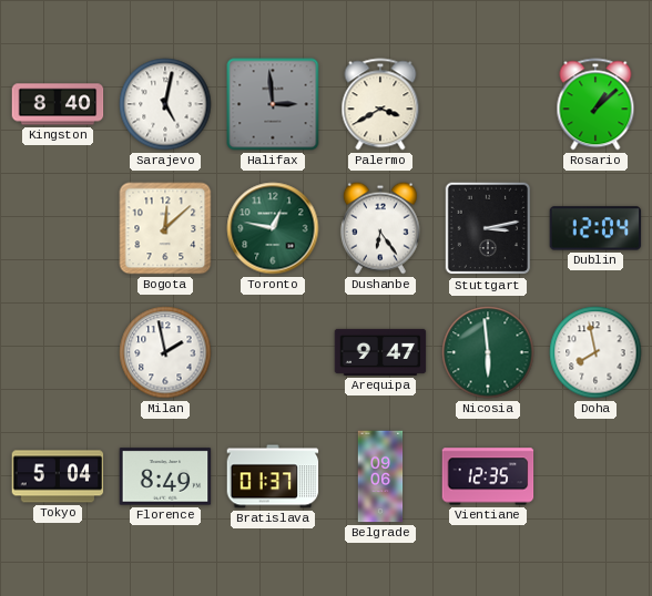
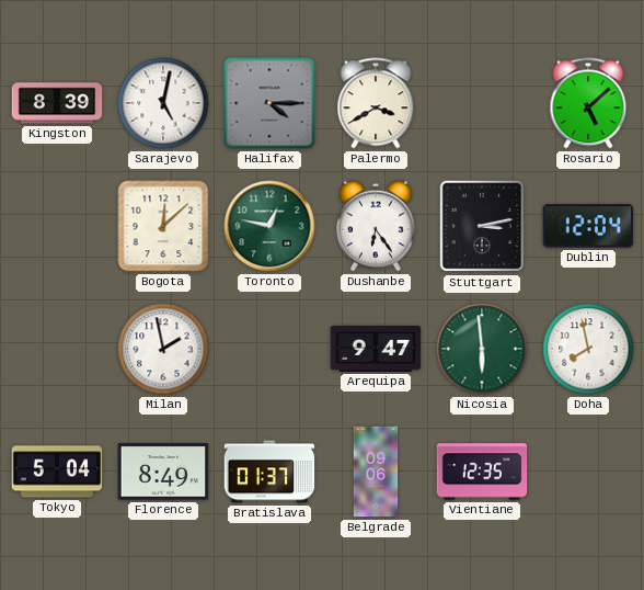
Kingston: 8:40 -> 8:39
Halifax: 2:59 -> 4:15
Rosario: 1:08 -> 5:08
